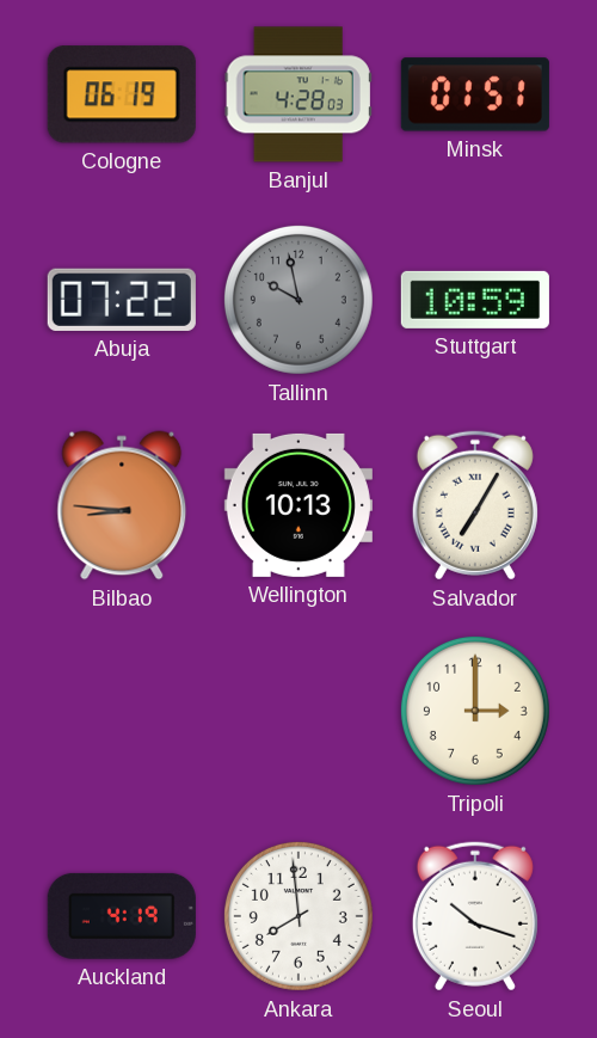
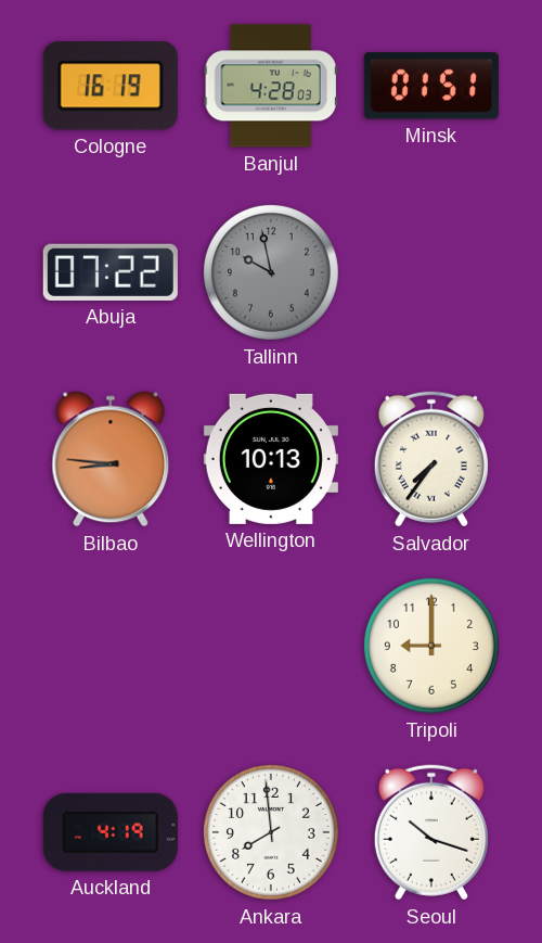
Cologne: 06:19 -> 16:19
Stuttgart: 10:59 -> none
Salvador: 7:05 -> 7:36
Tripoli: 3:00 -> 9:00
